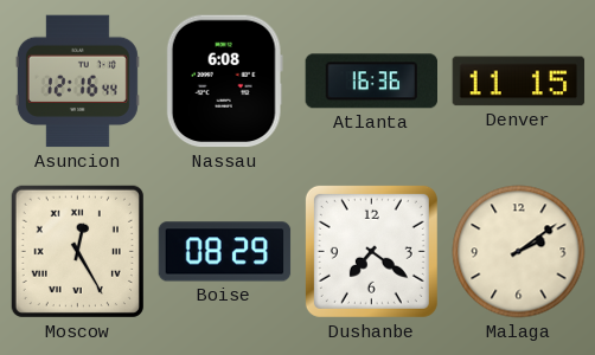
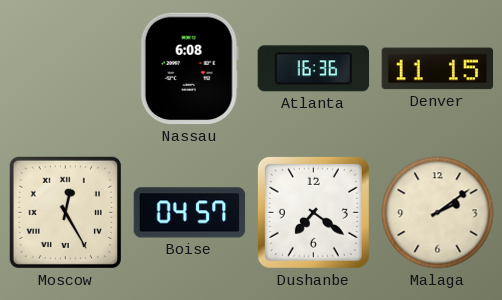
Asuncion: 12:16 -> none
Boise: 08:29 -> 04:57
